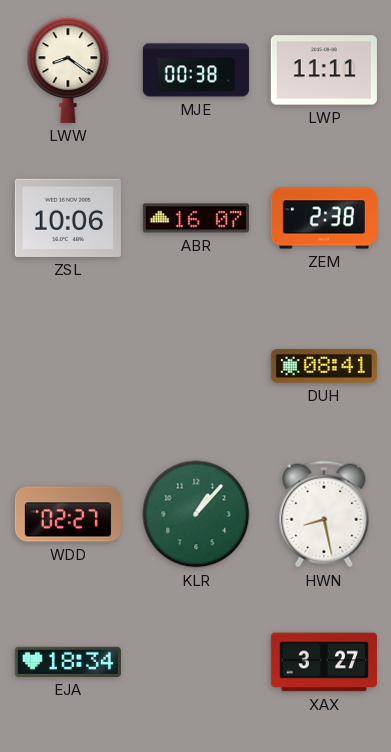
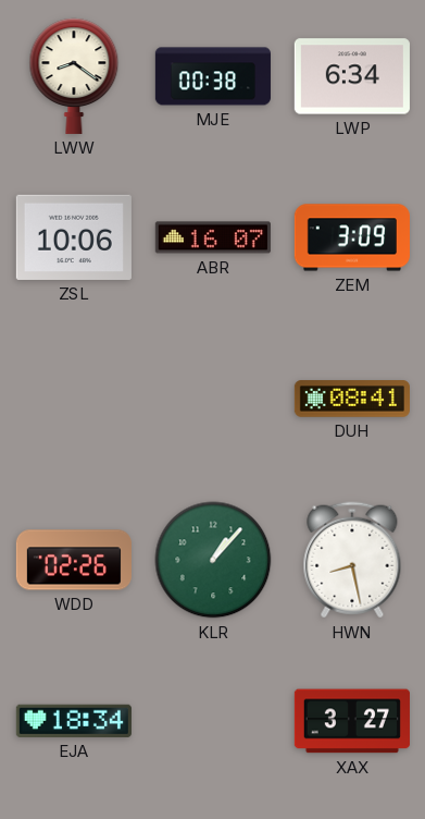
LWP: 11:11 -> 6:34
ZEM: 2:38 -> 3:09
WDD: 02:27 -> 02:26
